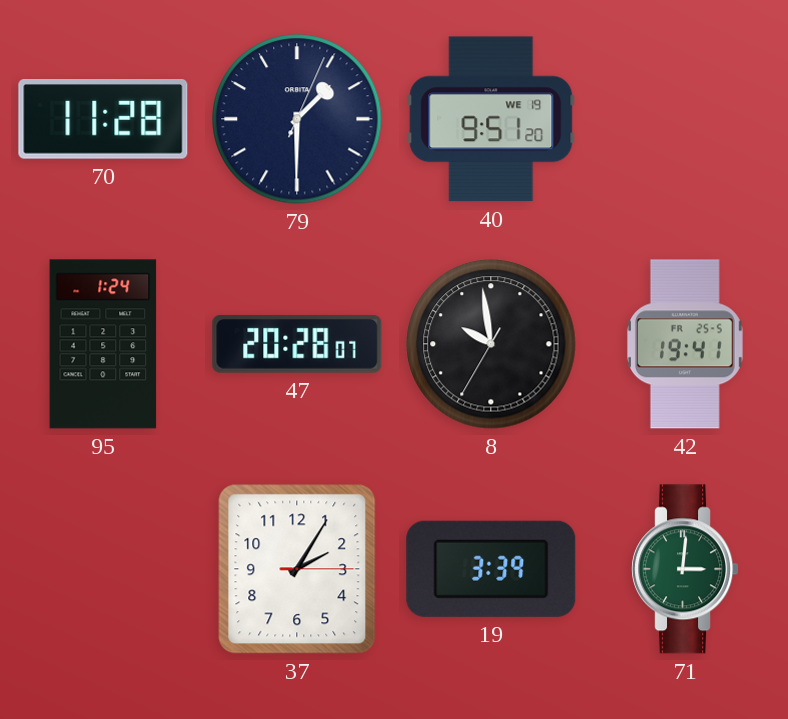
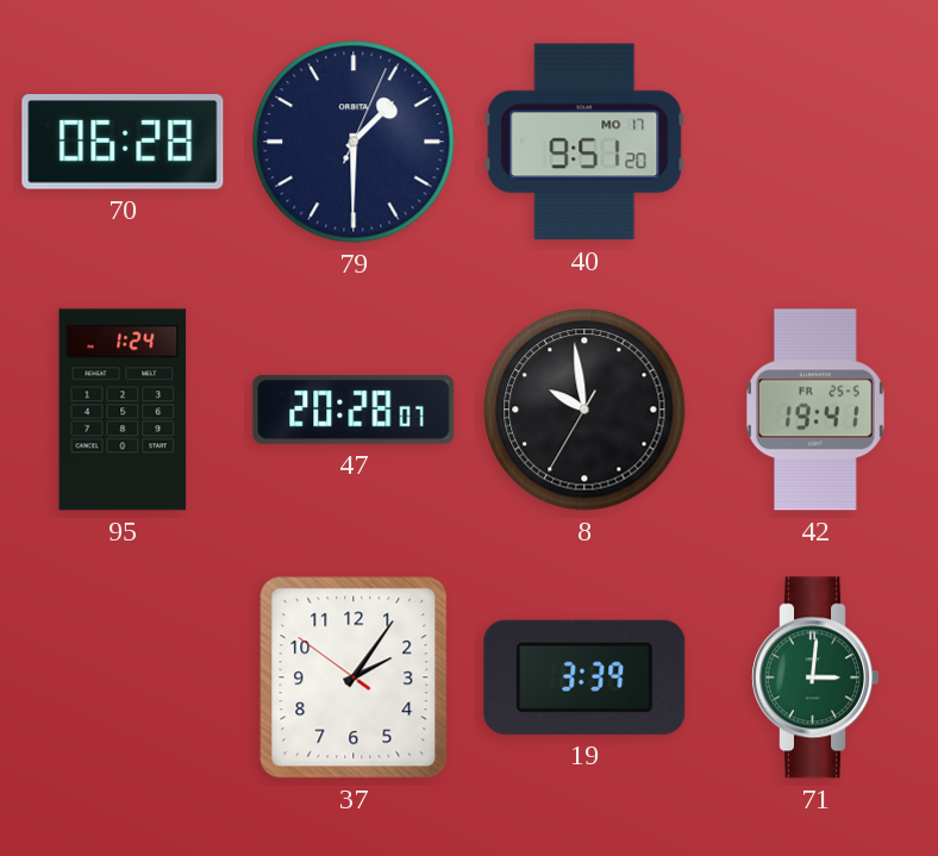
70: 11:28 -> 06:28
40 date: WE 19 -> MO 17
37: 2:05:15 -> 2:05:51
